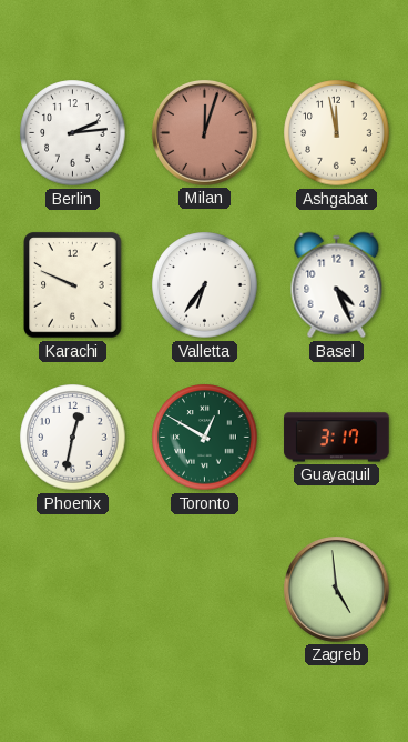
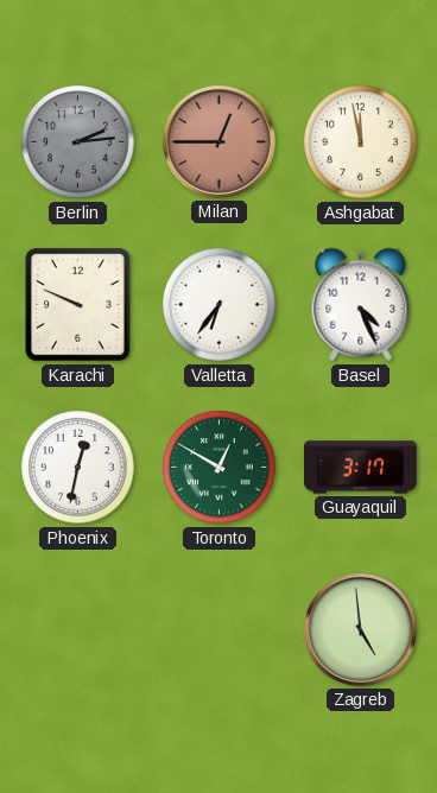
Berlin dial: white -> grey
Milan: 12:03 -> 12:45
